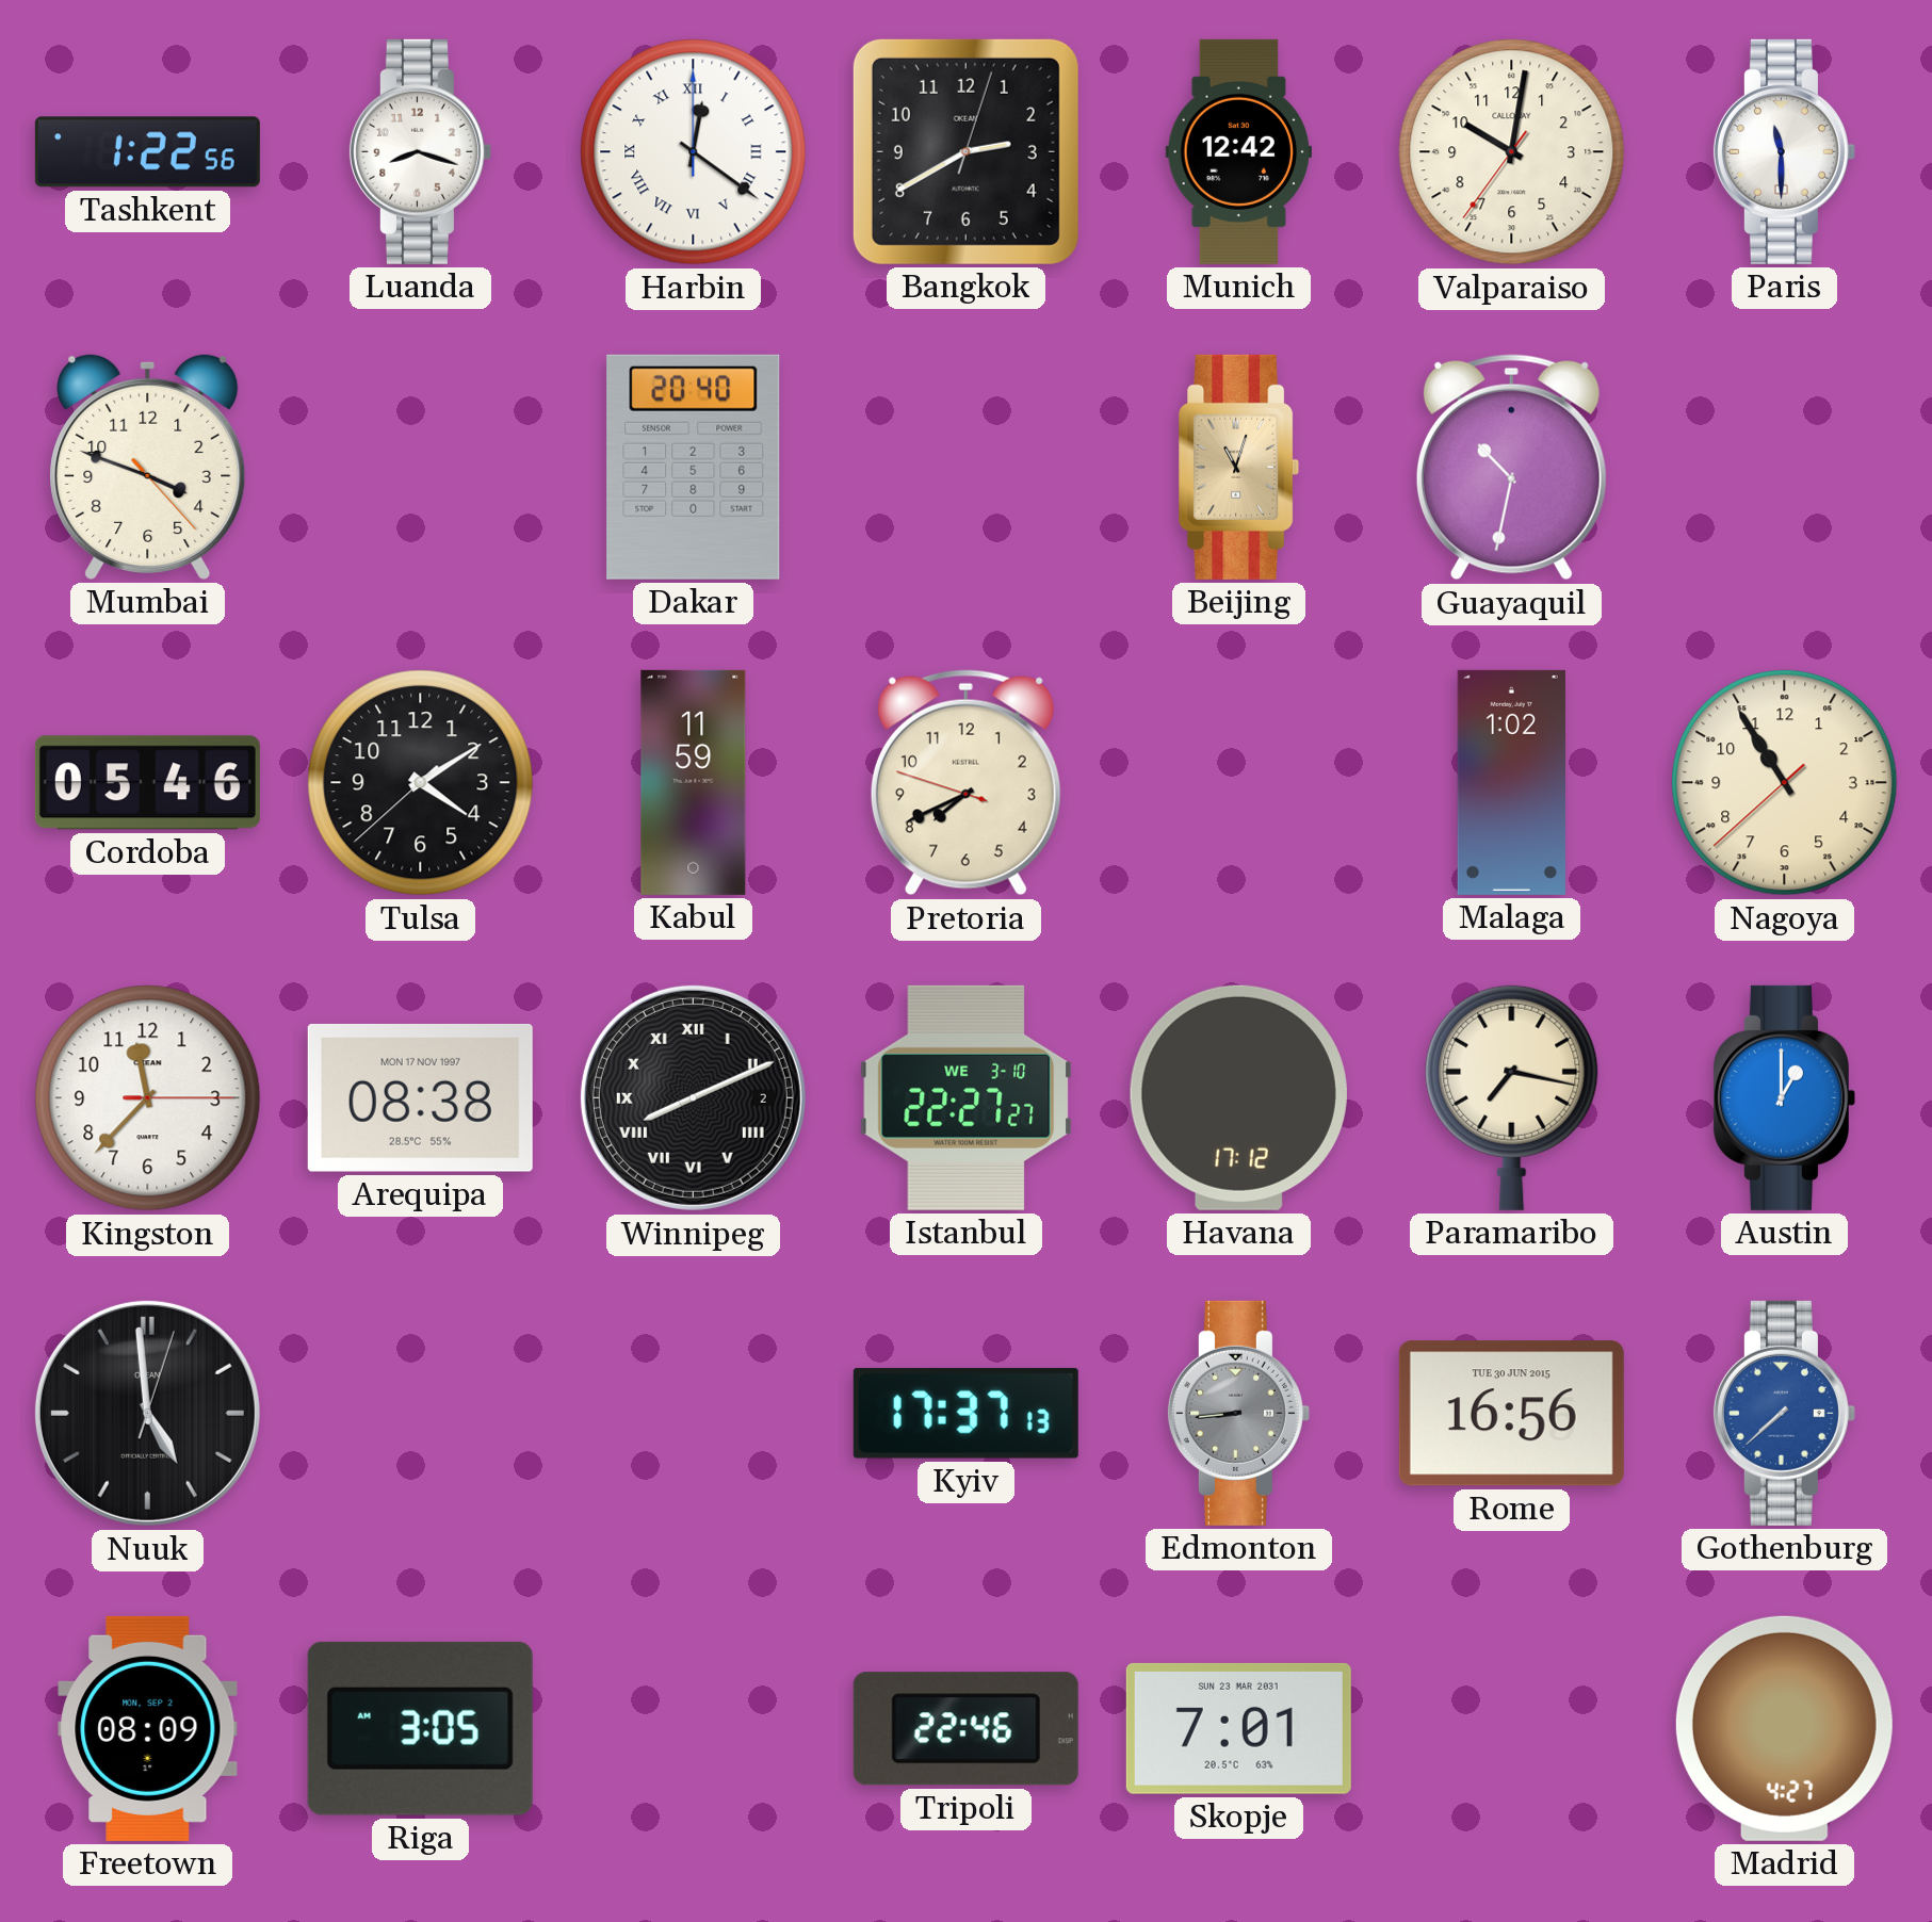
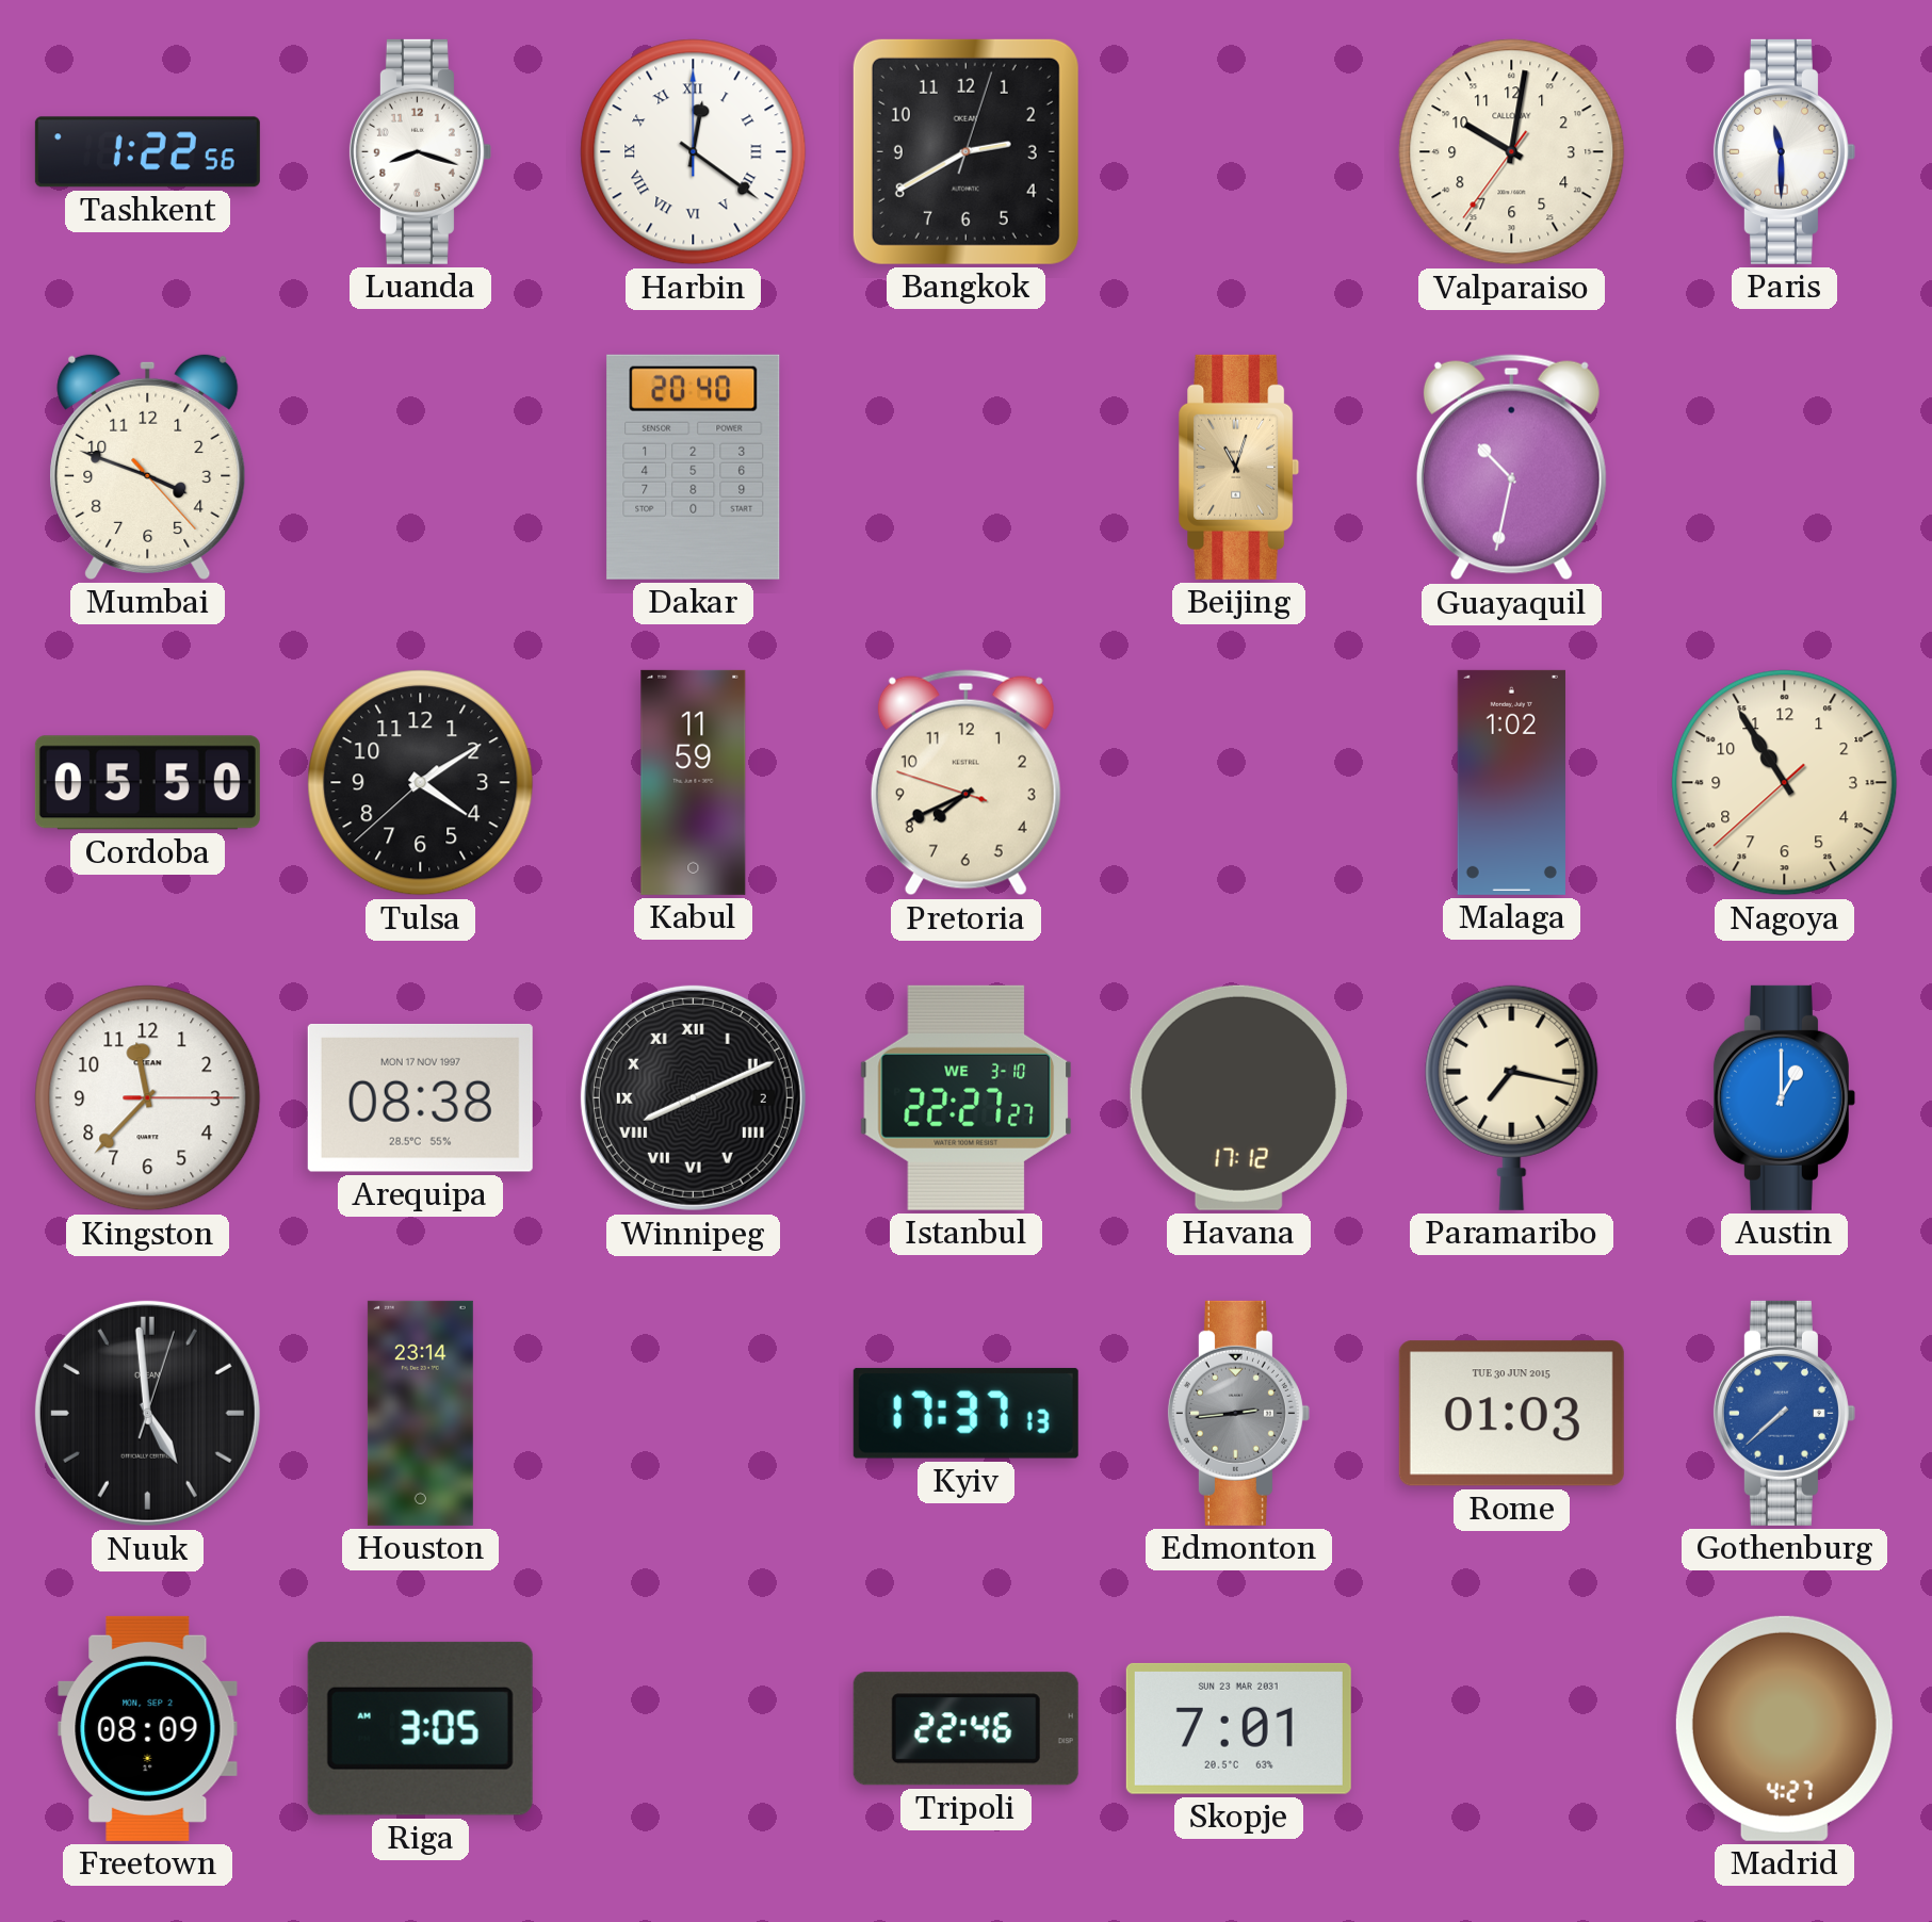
Munich: 12:42 -> none
Cordoba: 05:46 -> 05:50
Houston: none -> 23:14
Edmonton: 8:44 -> 2:44
Rome: 16:56 -> 01:03
